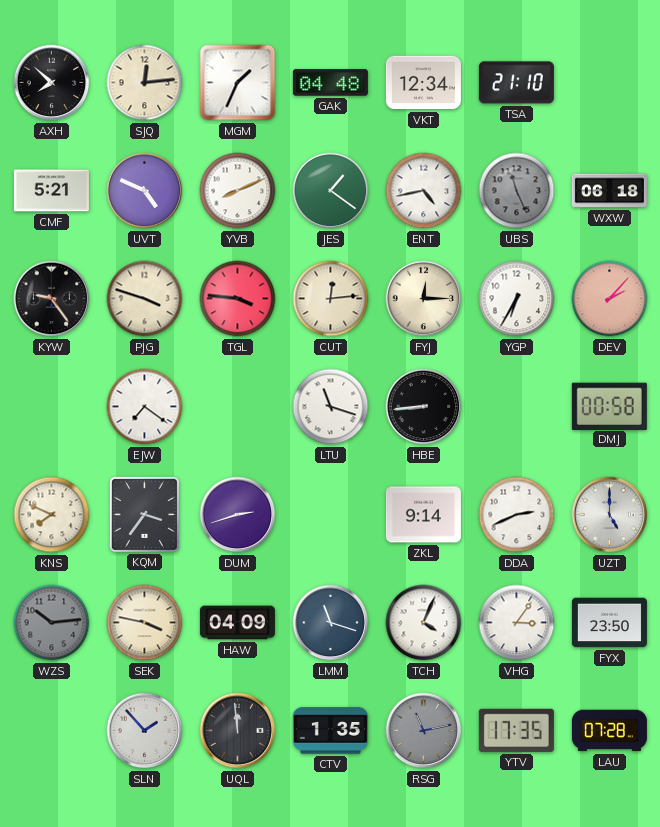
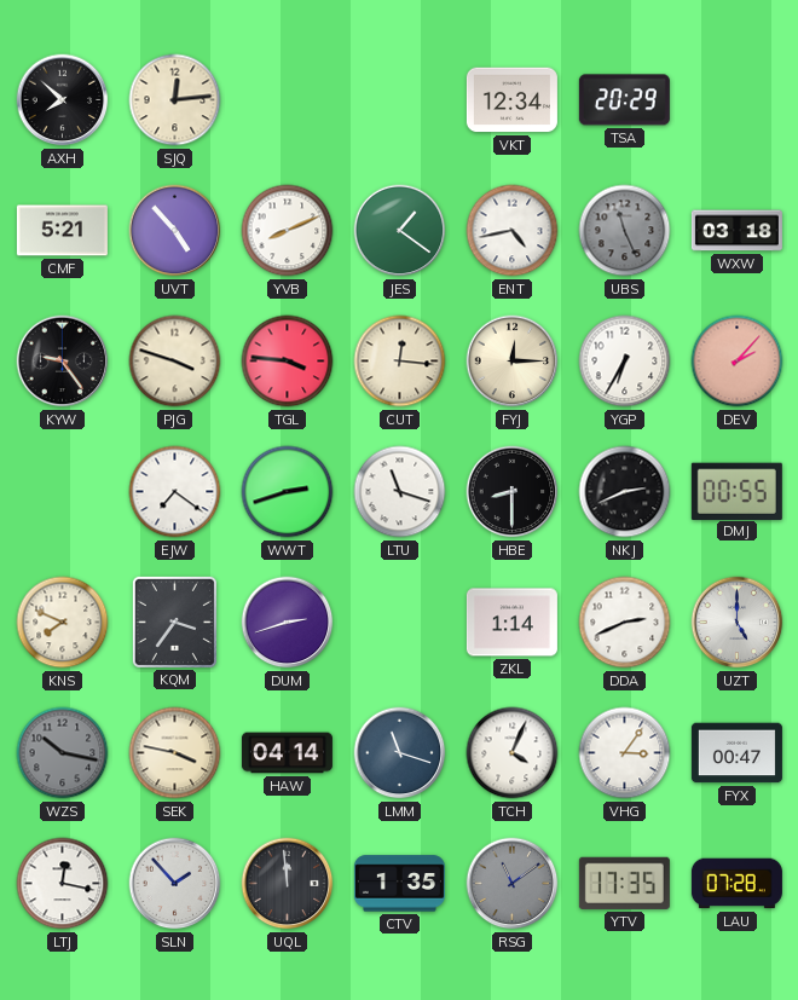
MGM: 1:34 -> none
GAK: 04:48 -> none
TSA: 21:10 -> 20:29
UVT: 4:49 -> 4:53
WXW: 06:18 -> 03:18
CUT: 12:14 -> 12:16
WWT: none -> 2:42
HBE: 8:44 -> 8:30
NKJ: none -> 2:41
DMJ: 00:58 -> 00:55
ZKL: 9:14 -> 1:14
WZS: 10:14 -> 10:17
HAW: 04:09 -> 04:14
FYX: 23:50 -> 00:47
LTJ: none -> 12:17
RSG: 11:13 -> 11:09
